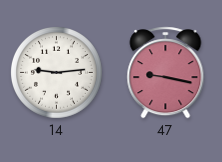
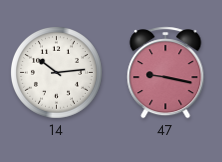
14: 9:14 -> 10:14
